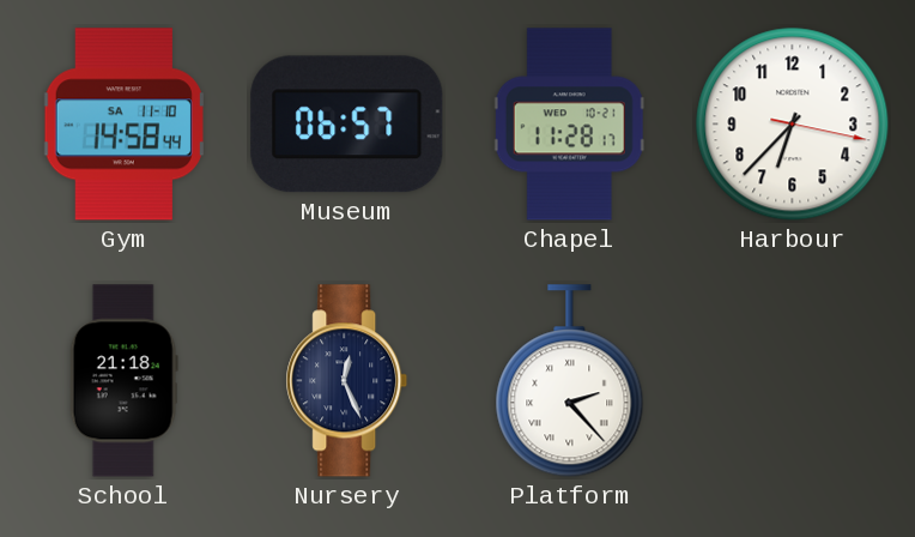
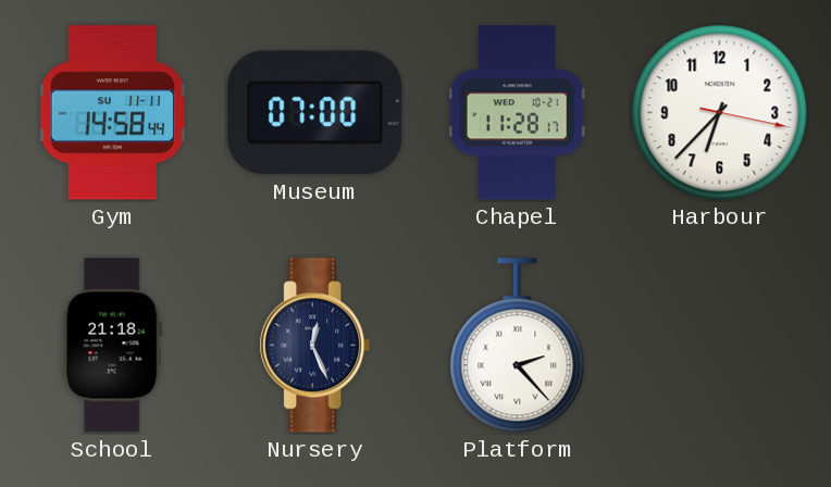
Gym date: SA 11-10 -> SU 11-11
Museum: 06:57 -> 07:00
